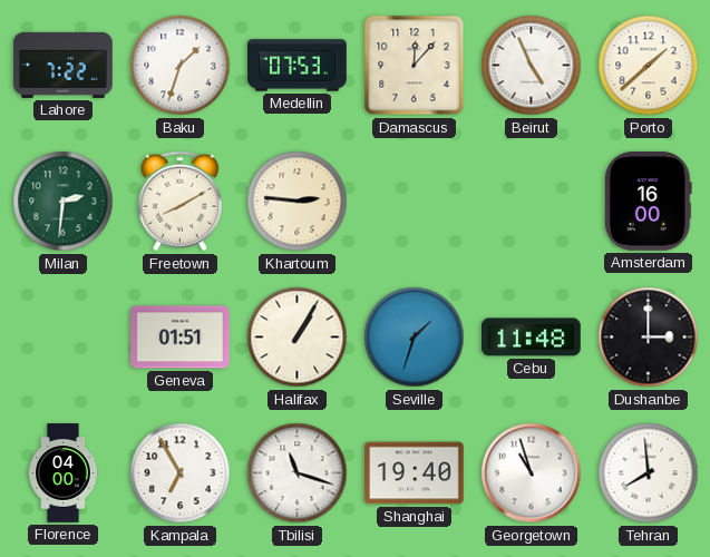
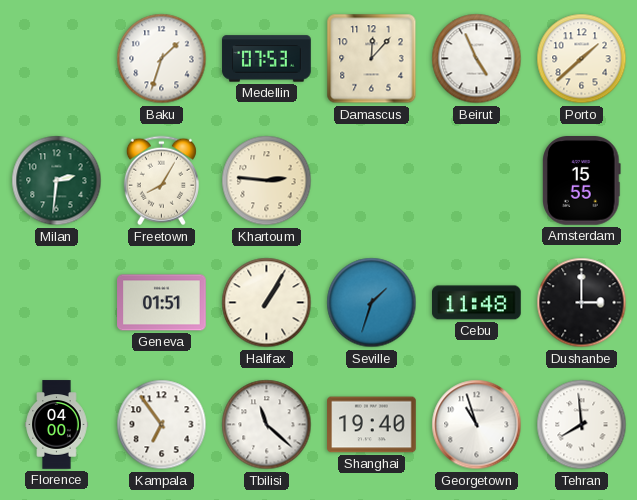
Lahore: 7:22 -> none
Freetown: 8:10 -> 8:05
Amsterdam: 16:00 -> 15:55
Kampala: 6:55 -> 6:54
Tbilisi: 11:18 -> 11:22
